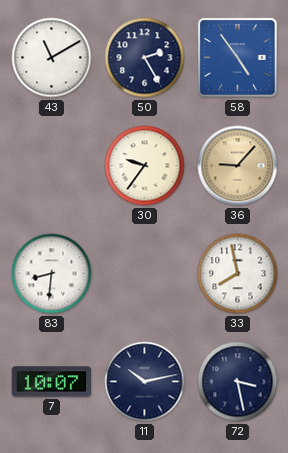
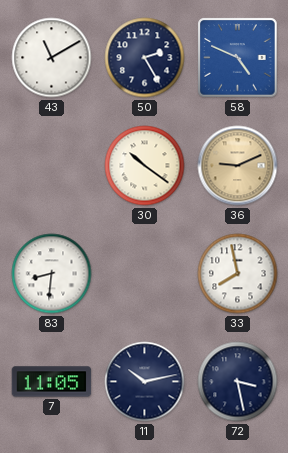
58: 4:54 -> 4:49
30: 9:36 -> 10:21
36: 9:07 -> 9:11
7: 10:07 -> 11:05
